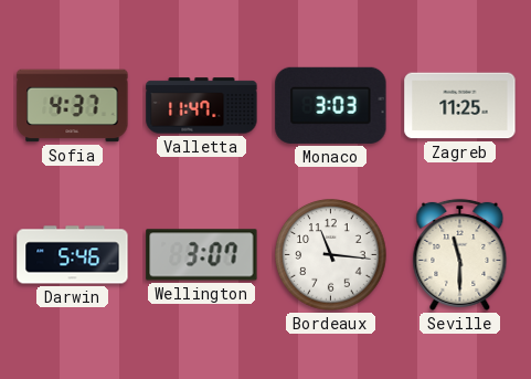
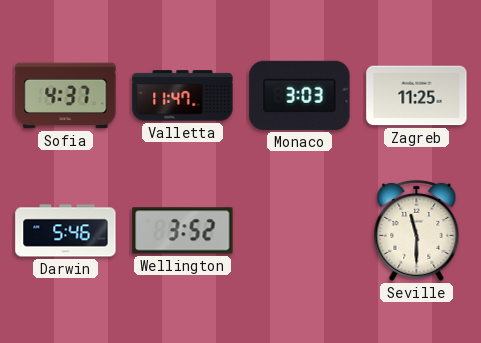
Wellington: 3:07 -> 3:52
Bordeaux: 11:16 -> none
